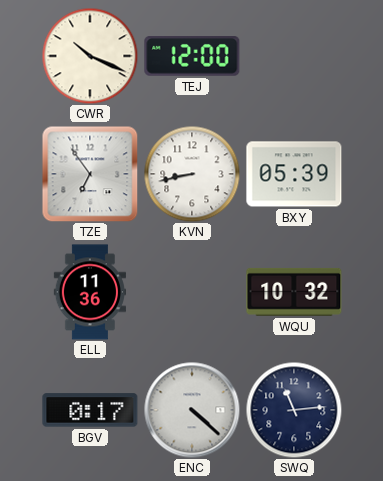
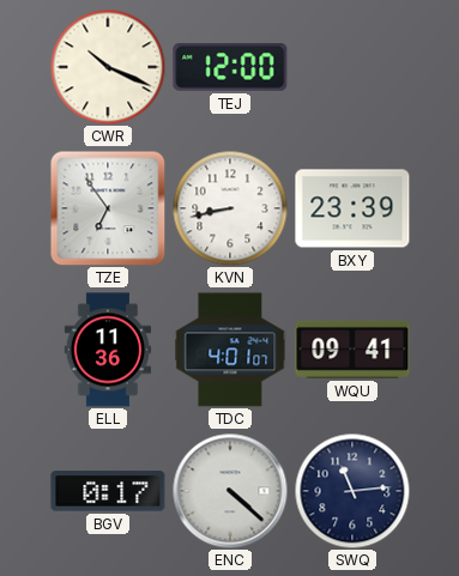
BXY: 05:39 -> 23:39
TDC: none -> 4:01
WQU: 10:32 -> 09:41
